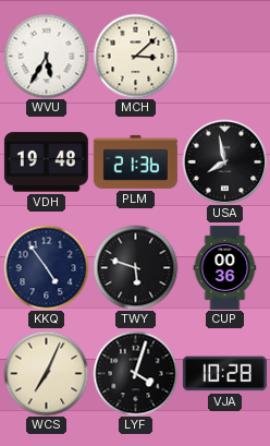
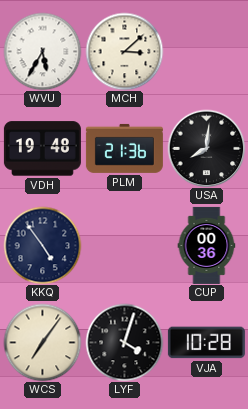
USA: 7:58 -> 8:01
TWY: 5:48 -> none
WCS: 7:04 -> 7:06
